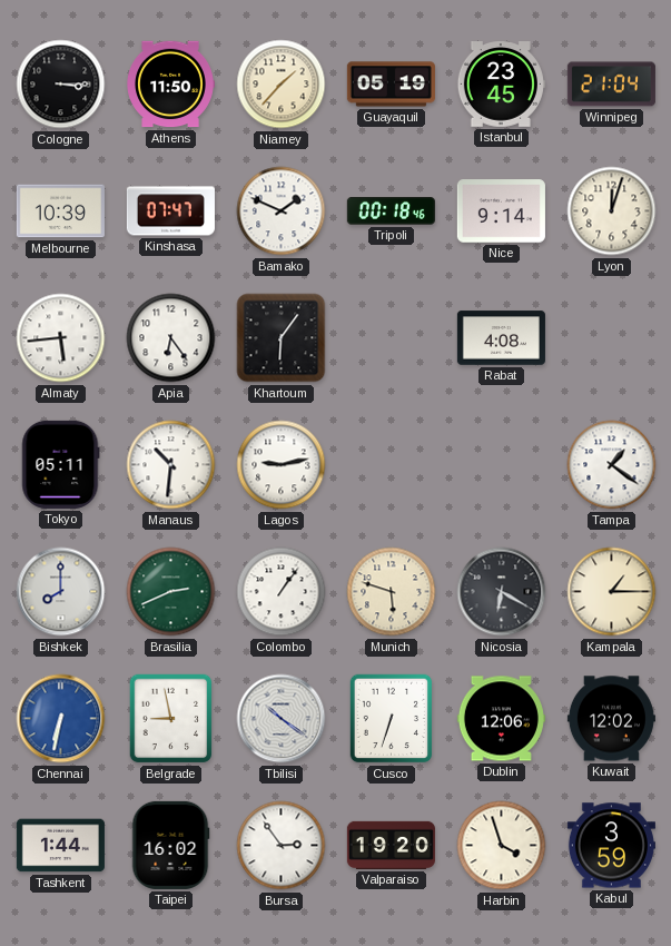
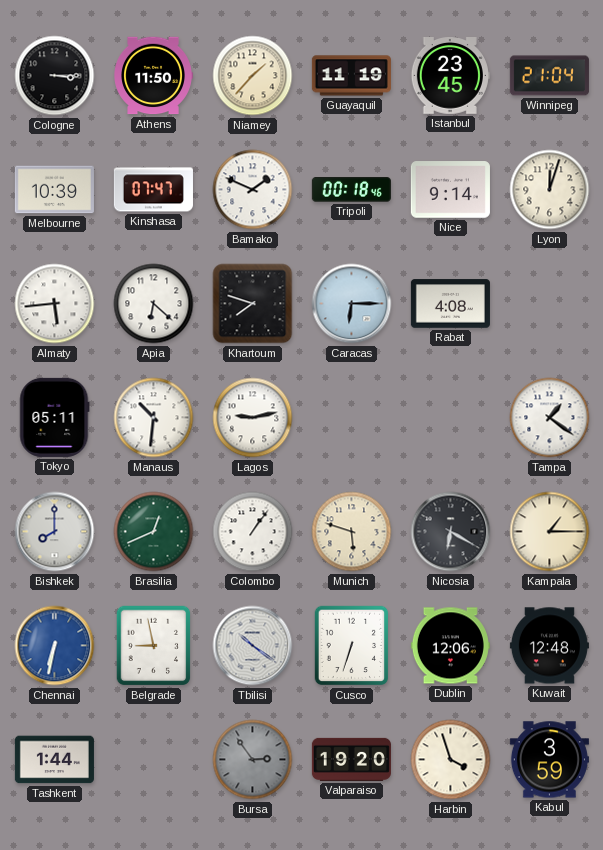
Guayaquil: 05:19 -> 11:19
Apia: 6:24 -> 6:22
Khartoum: 6:06 -> 7:48
Caracas: none -> 6:15
Brasilia: 2:41 -> 12:41
Kuwait: 12:02 -> 12:48
Taipei: 16:02 -> none
Bursa dial: white -> grey
